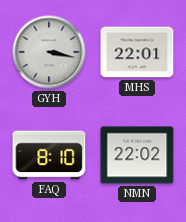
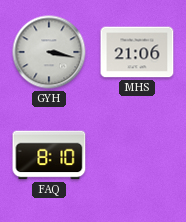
MHS: 22:01 -> 21:06
NMN: 22:02 -> none
